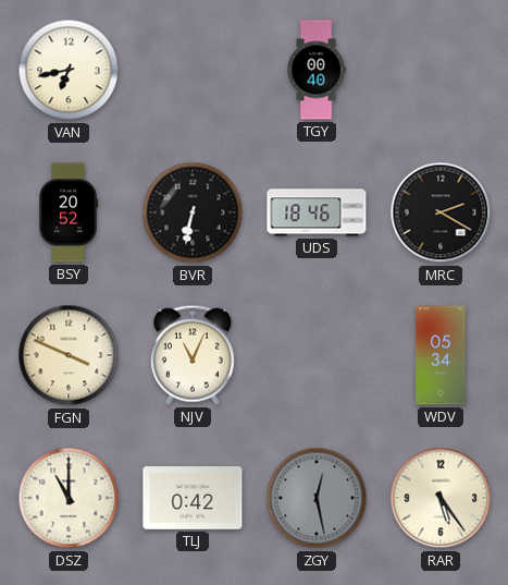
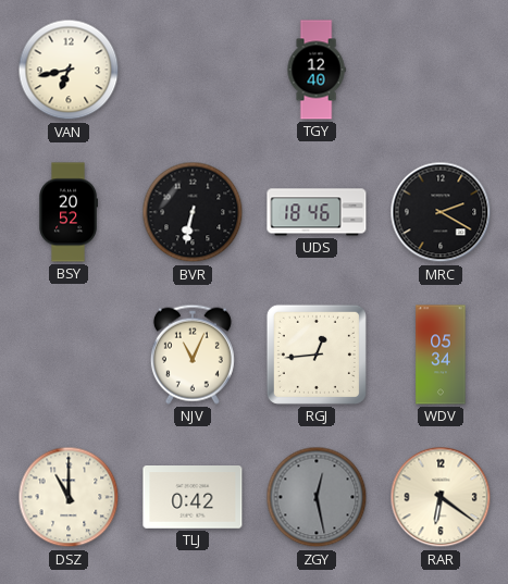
TGY: 00:40 -> 12:40
FGN: 3:49 -> none
RGJ: none -> 12:44
RAR: 5:24 -> 6:21
